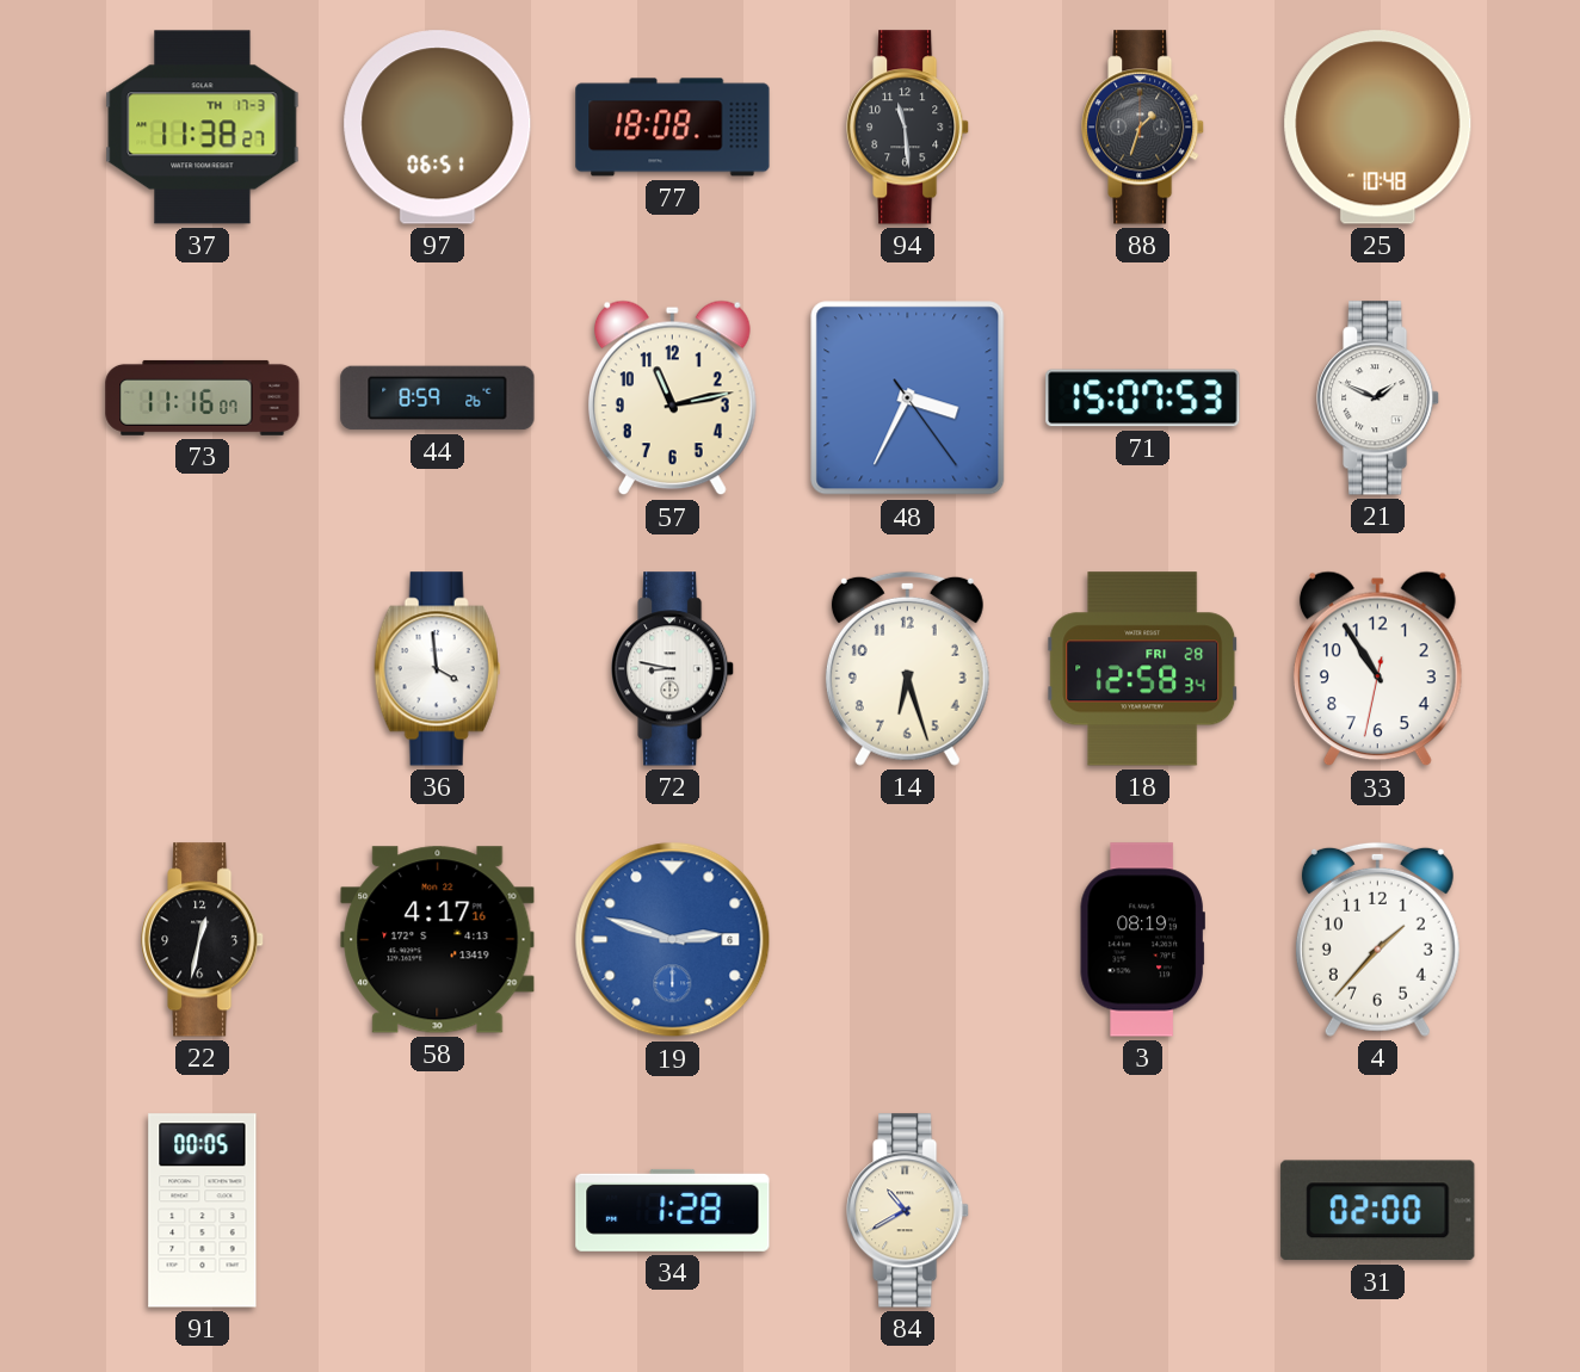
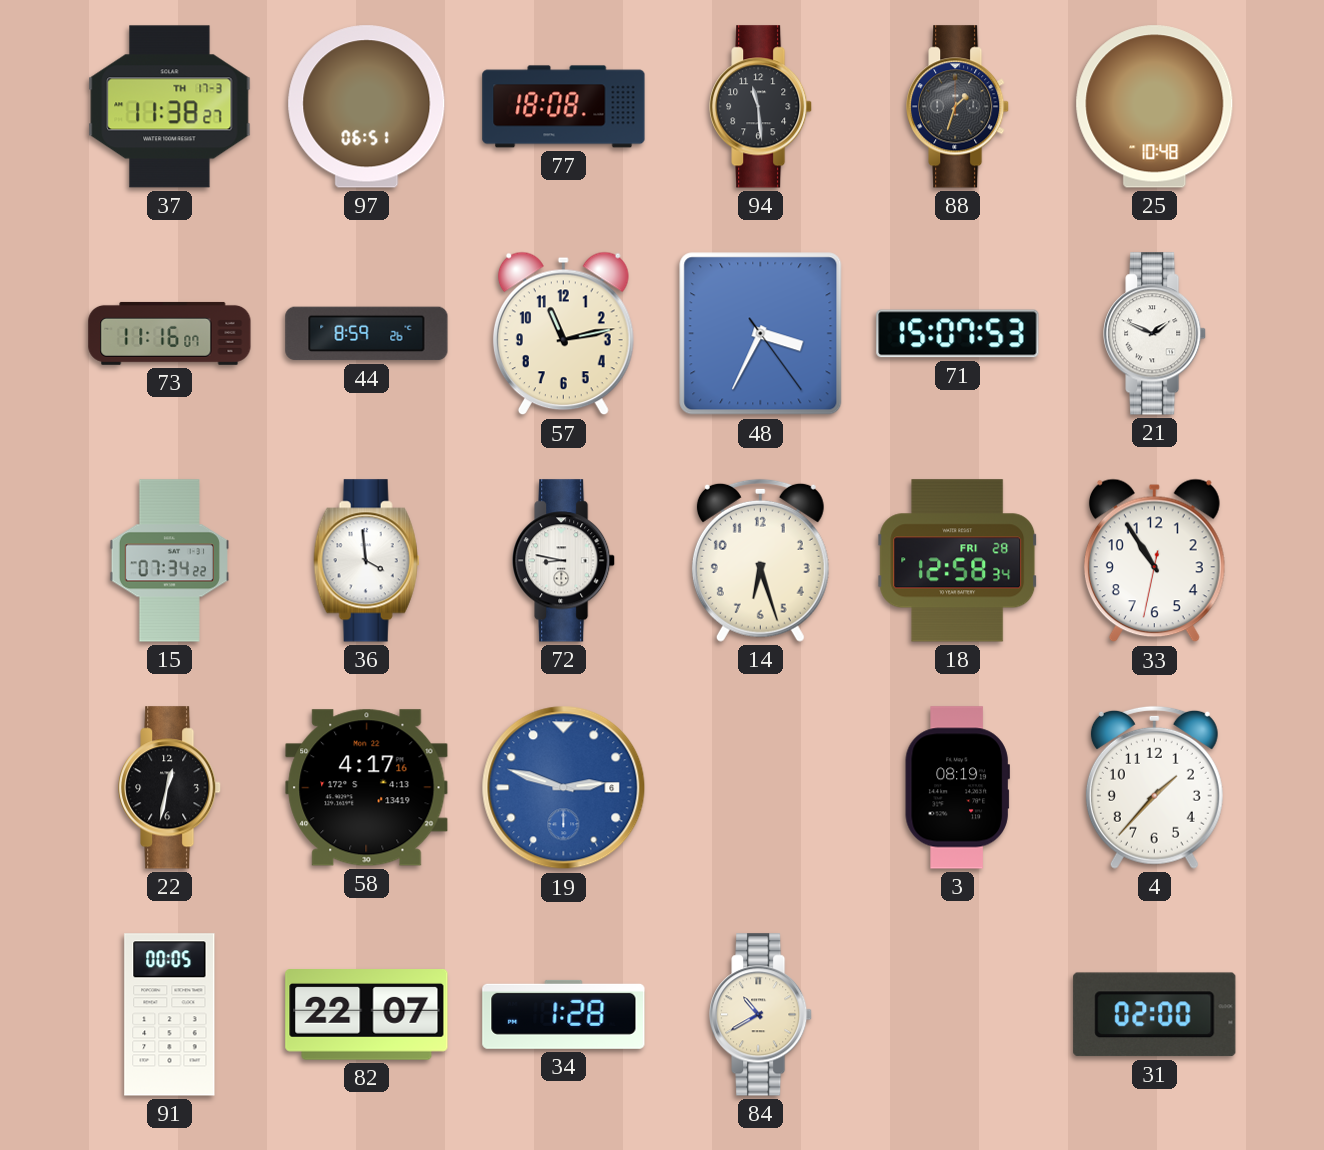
15: none -> 07:34
82: none -> 22:07
